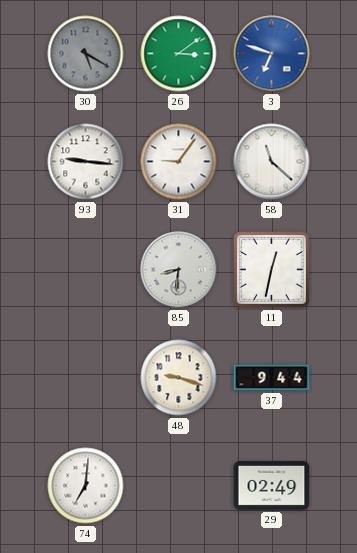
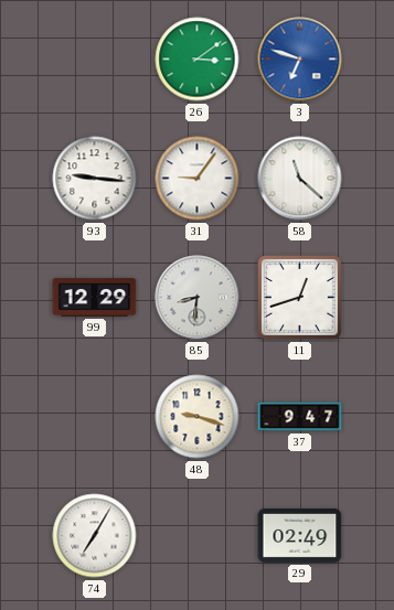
30: 5:20 -> none
99: none -> 12:29
11: 12:32 -> 12:42
37: 9:44 -> 9:47
74: 7:01 -> 7:05
